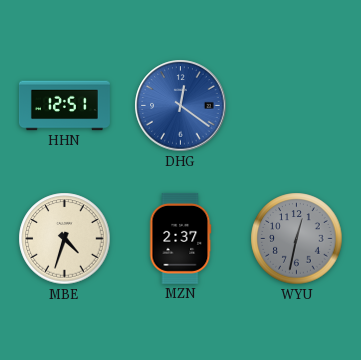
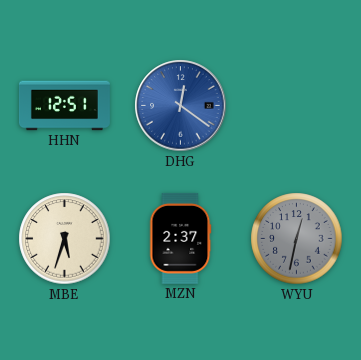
MBE: 4:33 -> 5:33
